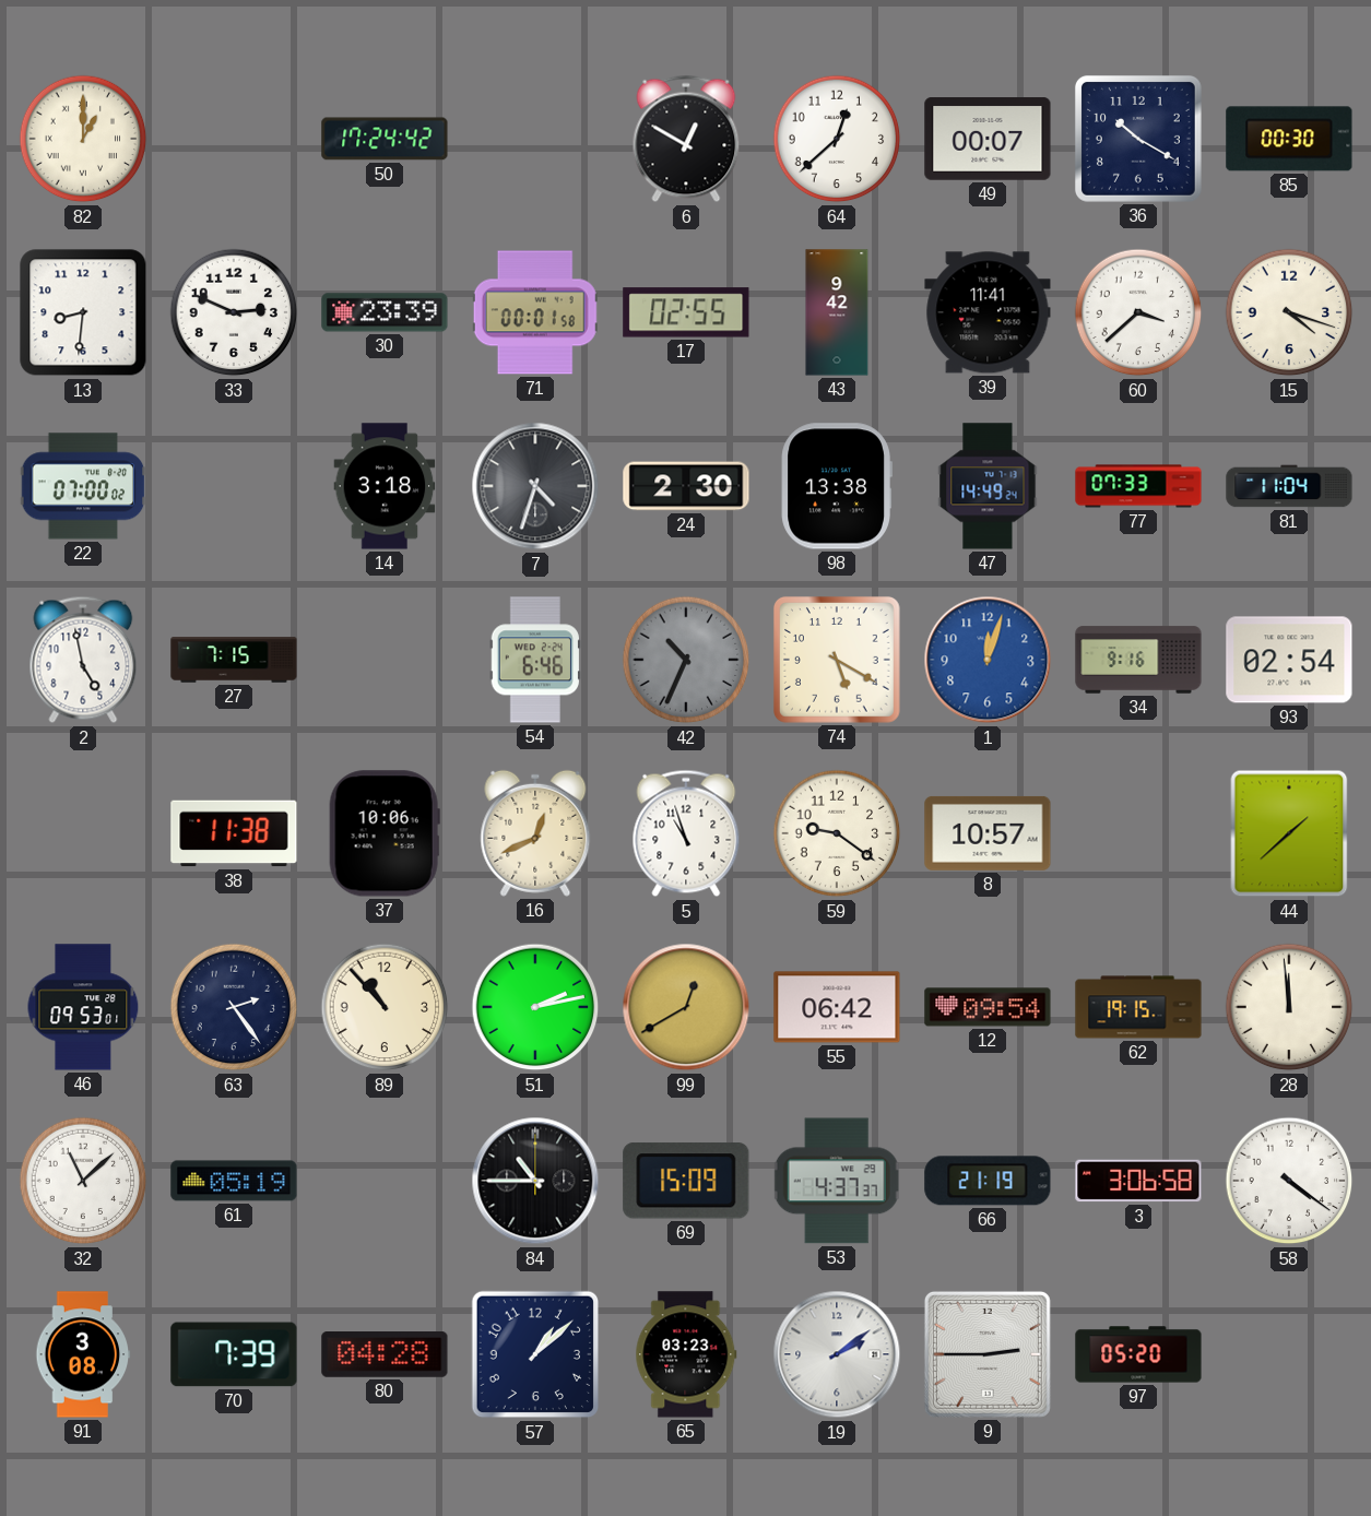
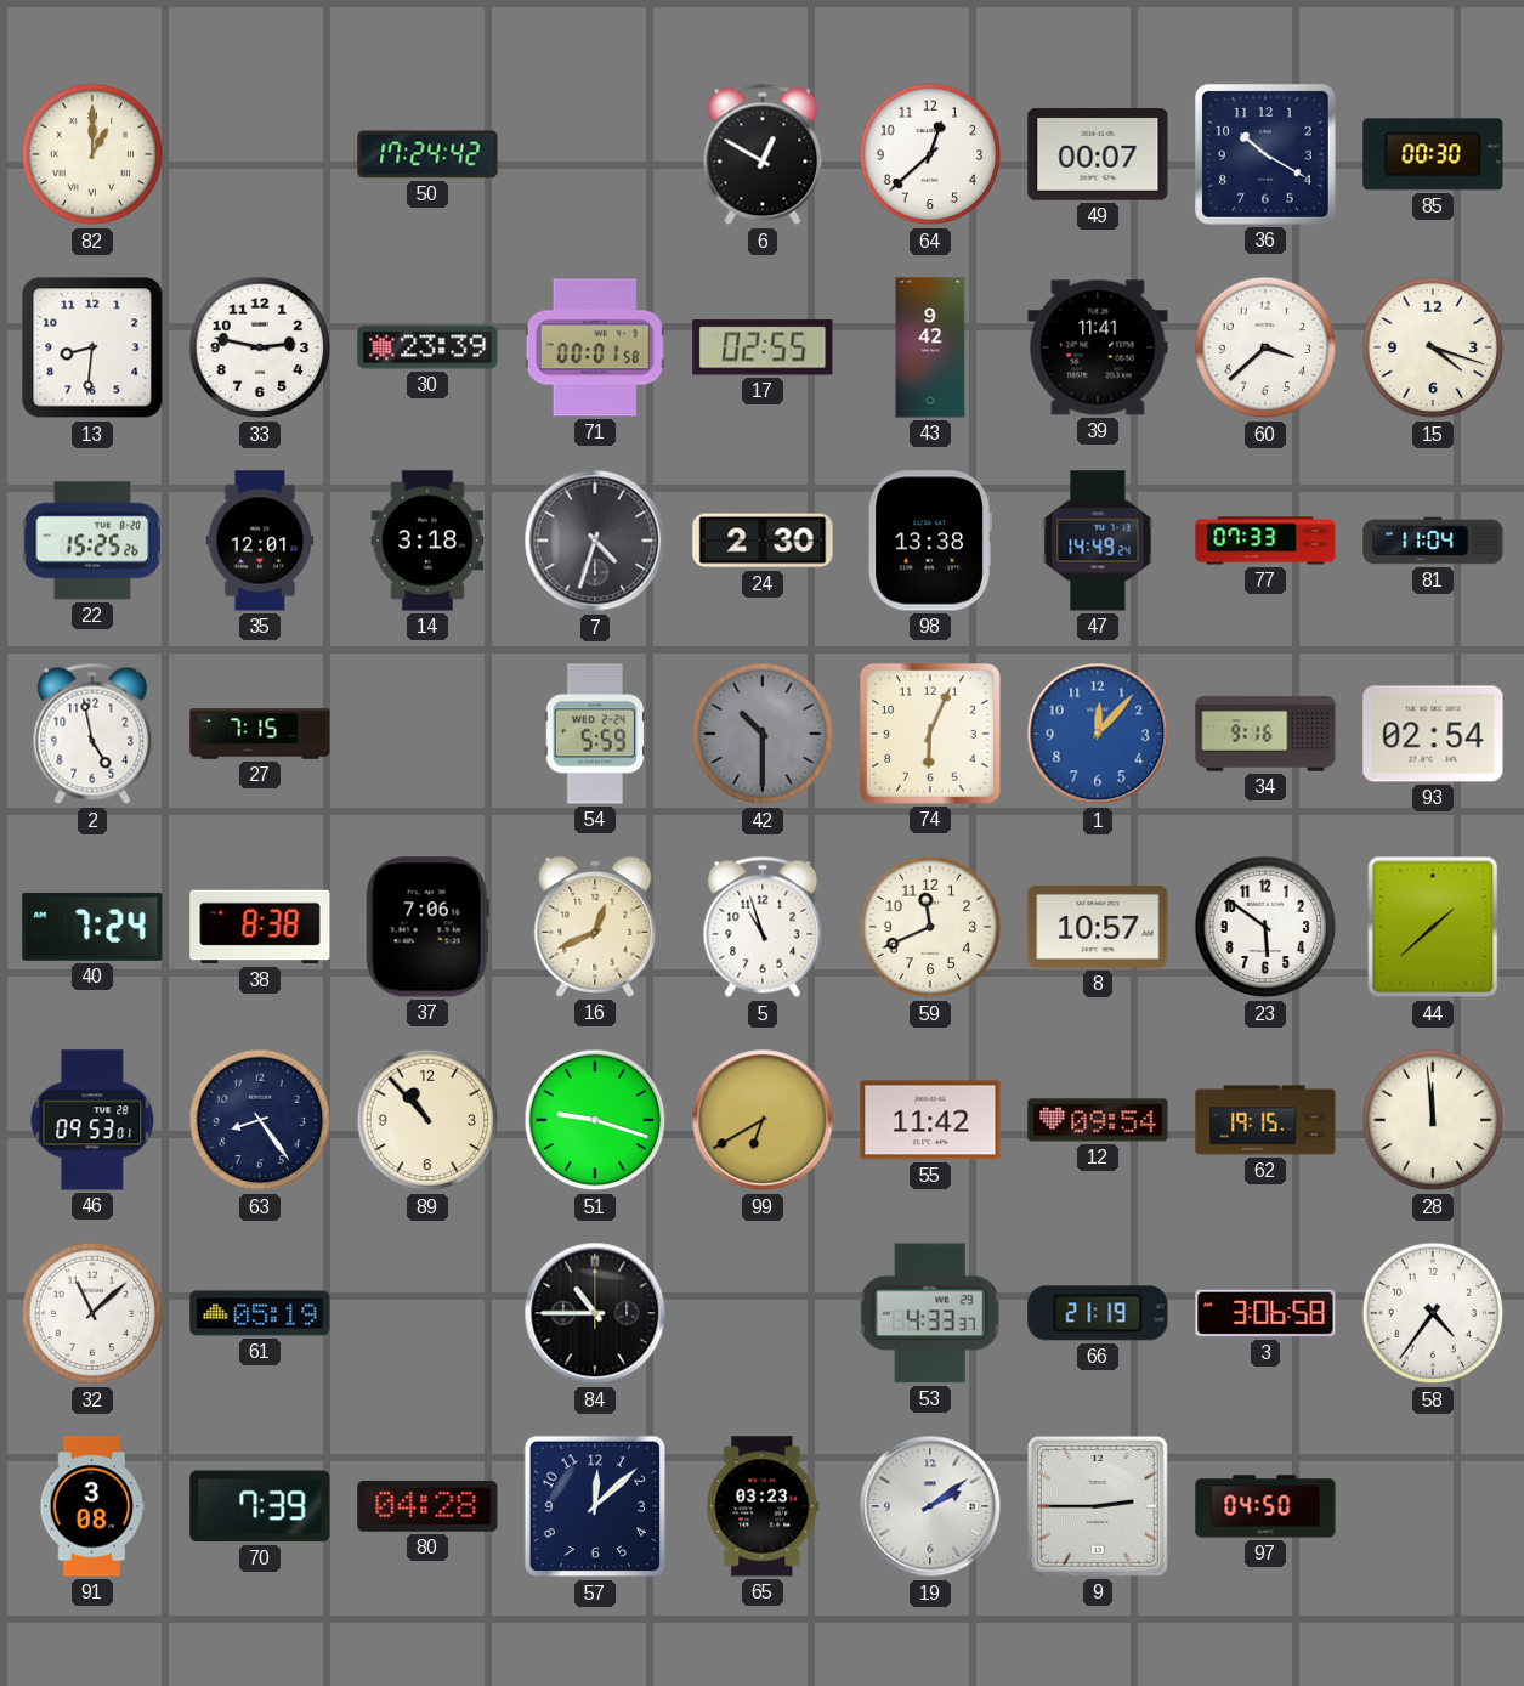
33: 2:49 -> 2:47
22: 07:00 -> 15:25
35: none -> 12:01
54: 6:46 -> 5:59
42: 10:34 -> 10:30
74: 5:20 -> 6:04
1: 12:03 -> 12:07
40: none -> 7:24
38: 11:38 -> 8:38
37: 10:06 -> 7:06
59: 9:21 -> 11:41
23: none -> 5:51
63: 2:24 -> 8:24
51: 2:13 -> 9:18
99: 12:40 -> 6:40
55: 06:42 -> 11:42
69: 15:09 -> none
53: 4:37 -> 4:33
58: 4:21 -> 4:36
57: 1:08 -> 12:08
97: 05:20 -> 04:50
